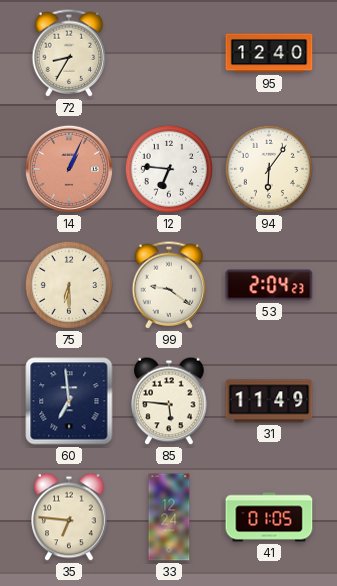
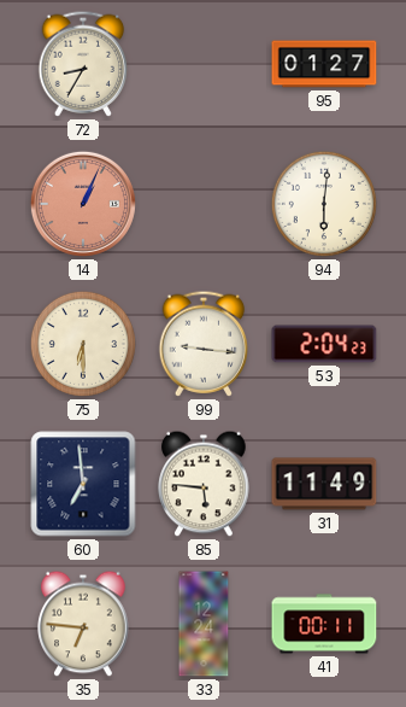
95: 12:40 -> 01:27
12: 6:46 -> none
94: 6:06 -> 6:01
99: 9:21 -> 9:16
41: 01:05 -> 00:11
